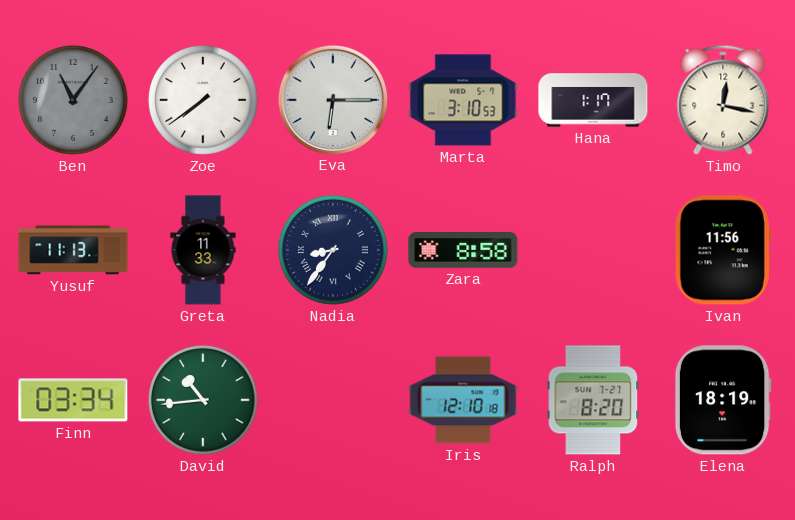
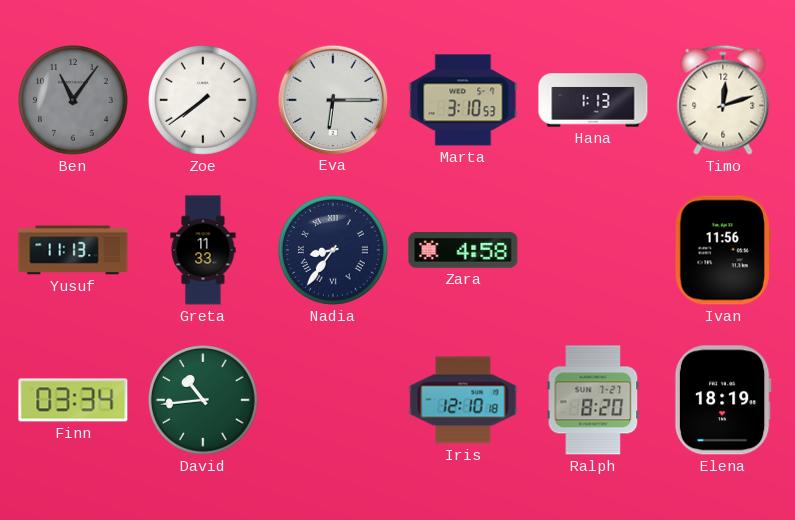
Hana: 1:17 -> 1:13
Timo: 12:17 -> 12:12
Zara: 8:58 -> 4:58
